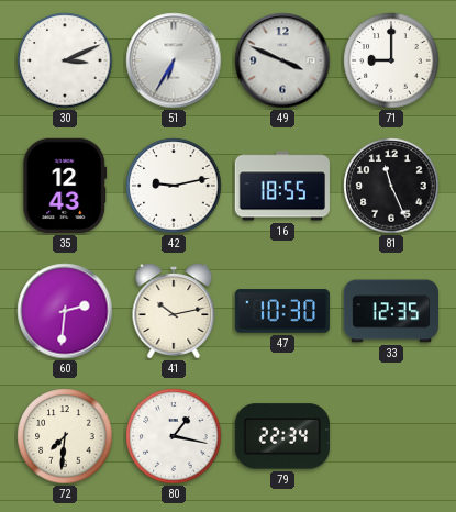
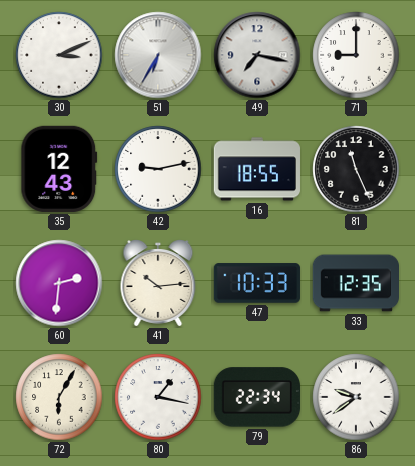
49: 3:49 -> 7:17
41: 10:13 -> 10:14
47: 10:30 -> 10:33
72: 7:31 -> 6:05
86: none -> 9:39
